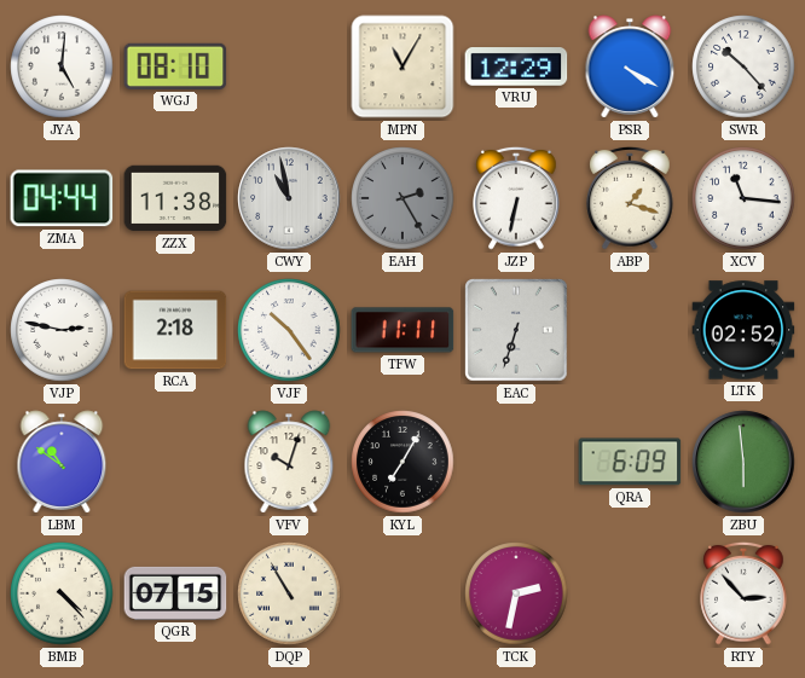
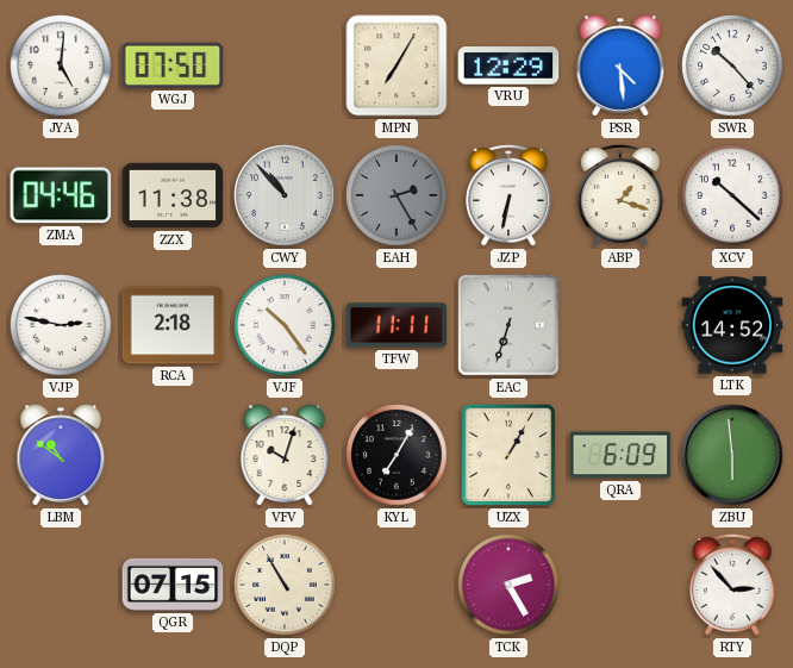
WGJ: 08:10 -> 07:50
MPN: 11:05 -> 7:05
PSR: 4:20 -> 4:29
ZMA: 04:44 -> 04:46
CWY: 10:58 -> 10:53
XCV: 11:16 -> 10:22
LTK: 02:52 -> 14:52
UZX: none -> 1:05
BMB: 4:23 -> none
TCK: 2:32 -> 2:25
